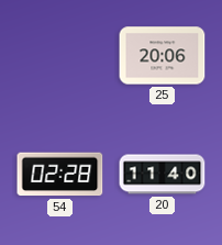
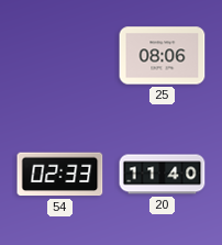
25: 20:06 -> 08:06
54: 02:28 -> 02:33
